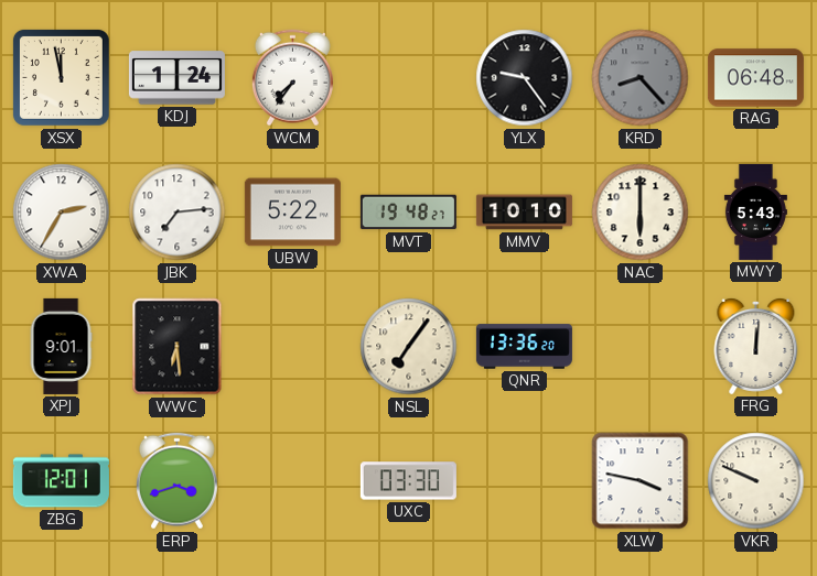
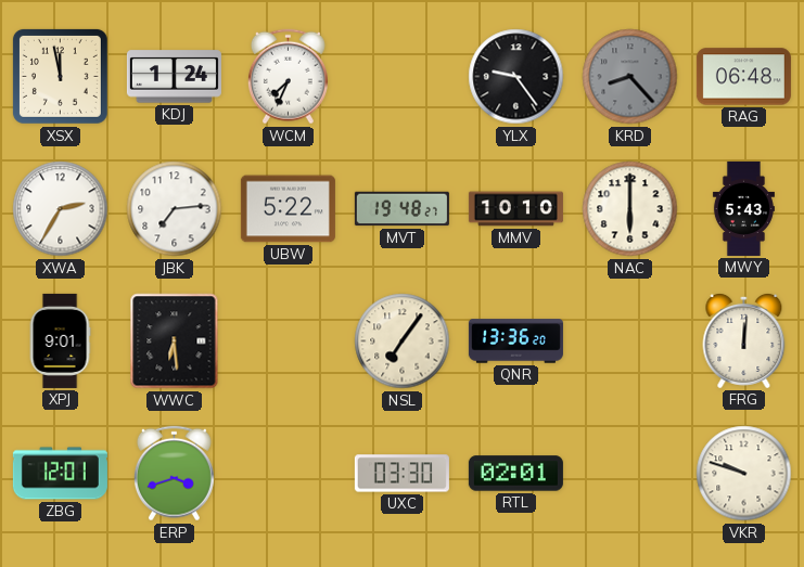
WCM: 7:36 -> 7:34
RTL: none -> 02:01
XLW: 3:47 -> none
VKR: 9:49 -> 9:48
